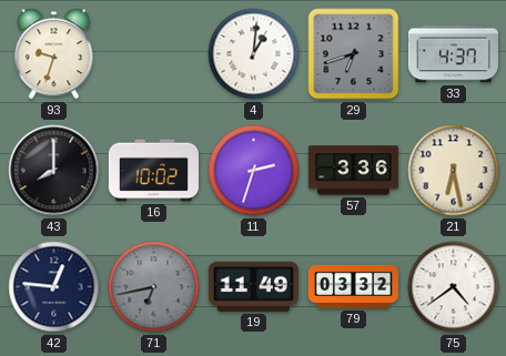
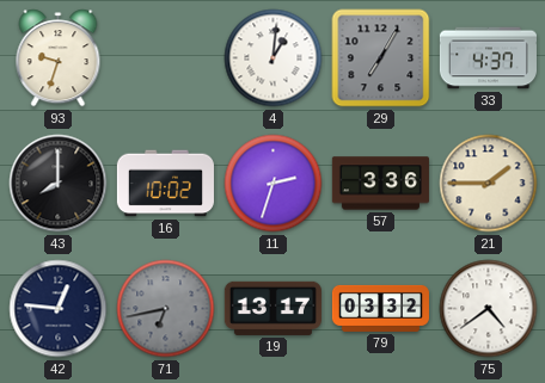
29: 6:42 -> 7:05
21: 6:28 -> 1:45
19: 11:49 -> 13:17
